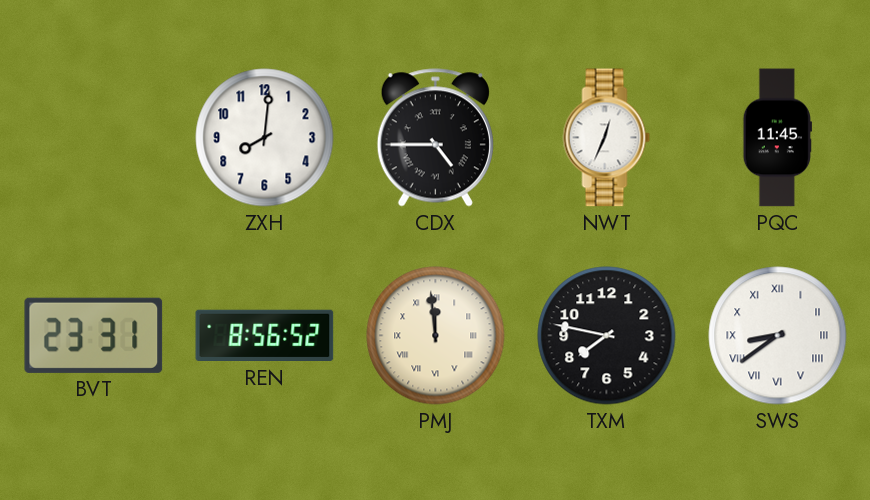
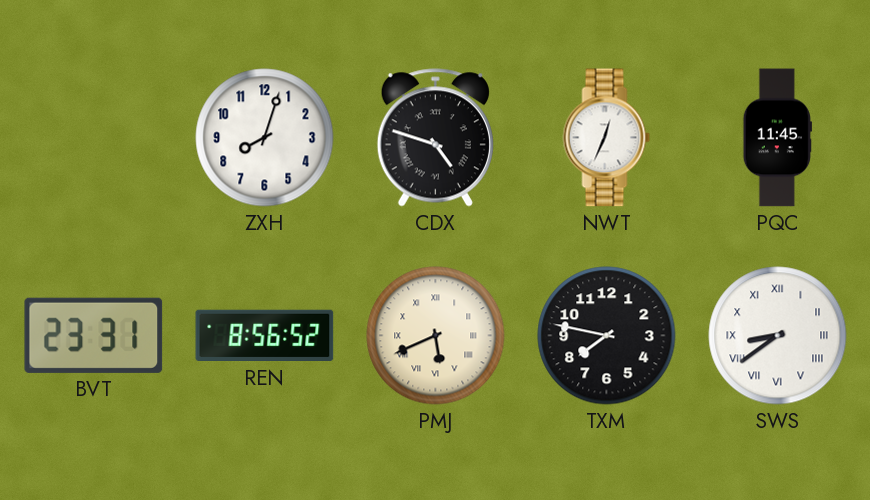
ZXH: 8:01 -> 8:03
CDX: 4:45 -> 4:48
PMJ: 11:59 -> 5:41
